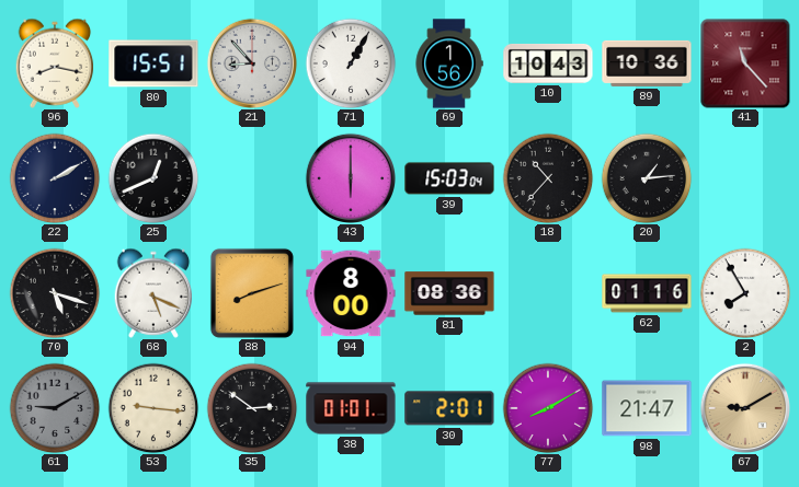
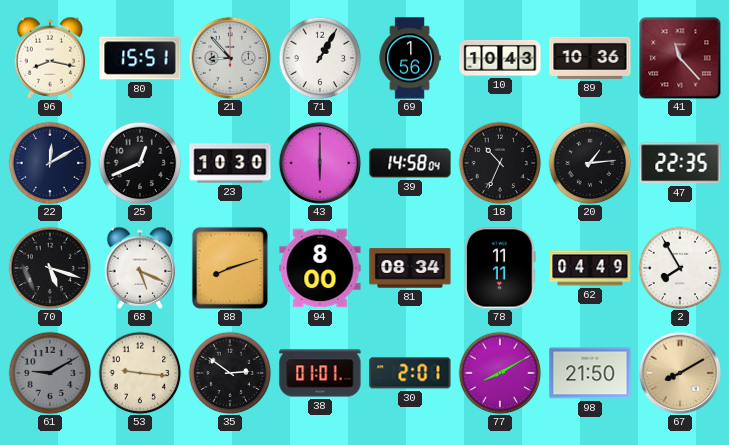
22: 2:10 -> 12:10
23: none -> 10:30
39: 15:03 -> 14:58
18: 10:37 -> 10:34
47: none -> 22:35
81: 08:36 -> 08:34
78: none -> 11:11
62: 01:16 -> 04:49
98: 21:47 -> 21:50
67: 9:10 -> 8:10
